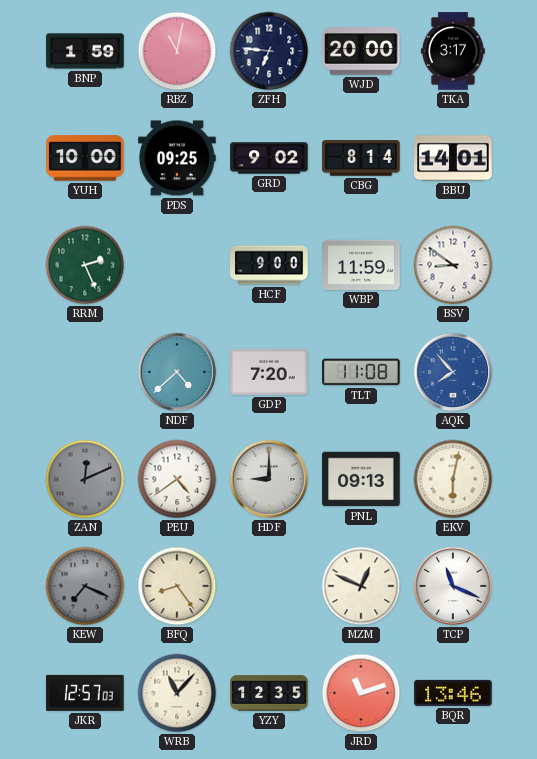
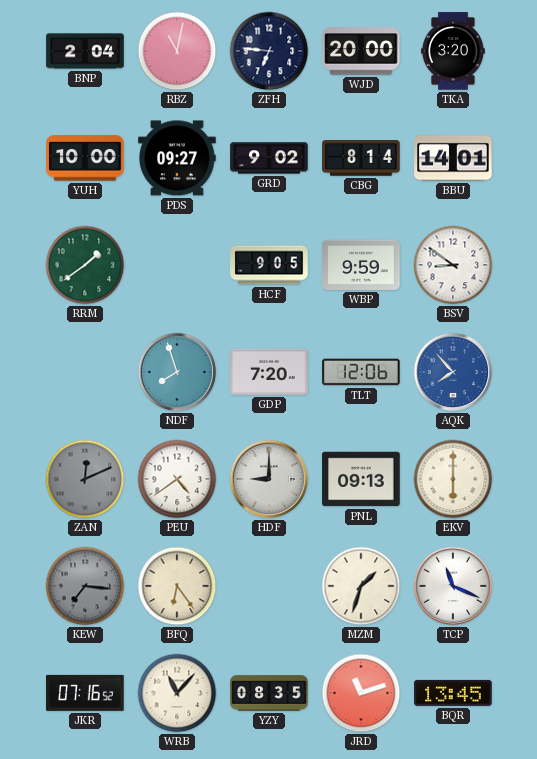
BNP: 1:59 -> 2:04
TKA: 3:17 -> 3:20
PDS: 09:25 -> 09:27
RRM: 2:26 -> 1:39
HCF: 9:00 -> 9:05
WBP: 11:59 -> 9:59
NDF: 4:38 -> 7:57
TLT: 11:08 -> 12:06
EKV: 6:02 -> 6:00
KEW: 7:19 -> 7:16
BFQ: 8:24 -> 6:24
MZM: 12:49 -> 1:33
JKR: 12:57 -> 07:16
YZY: 12:35 -> 08:35
BQR: 13:46 -> 13:45
